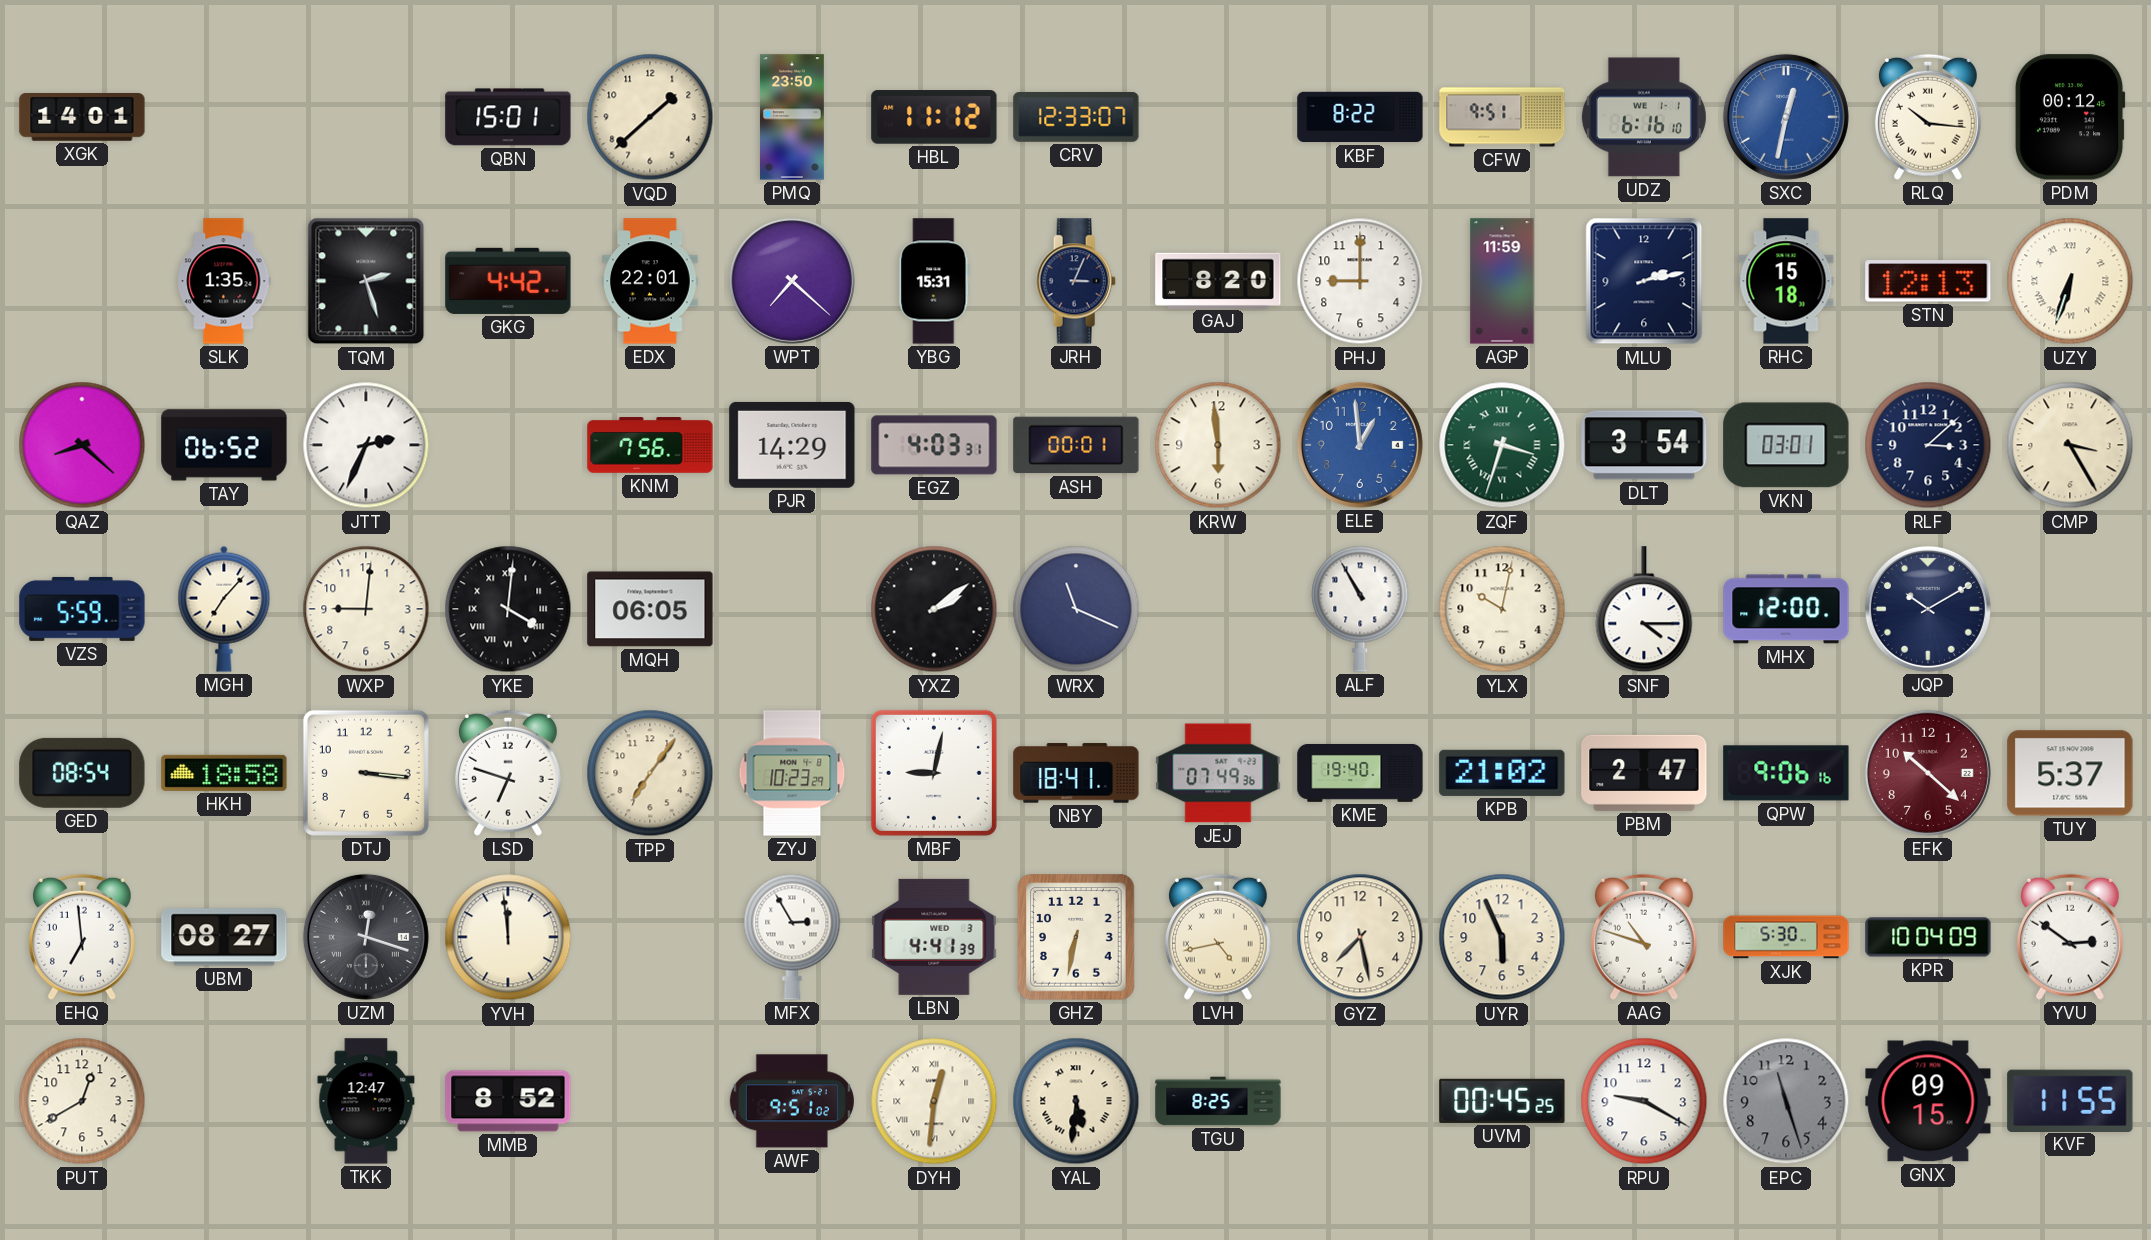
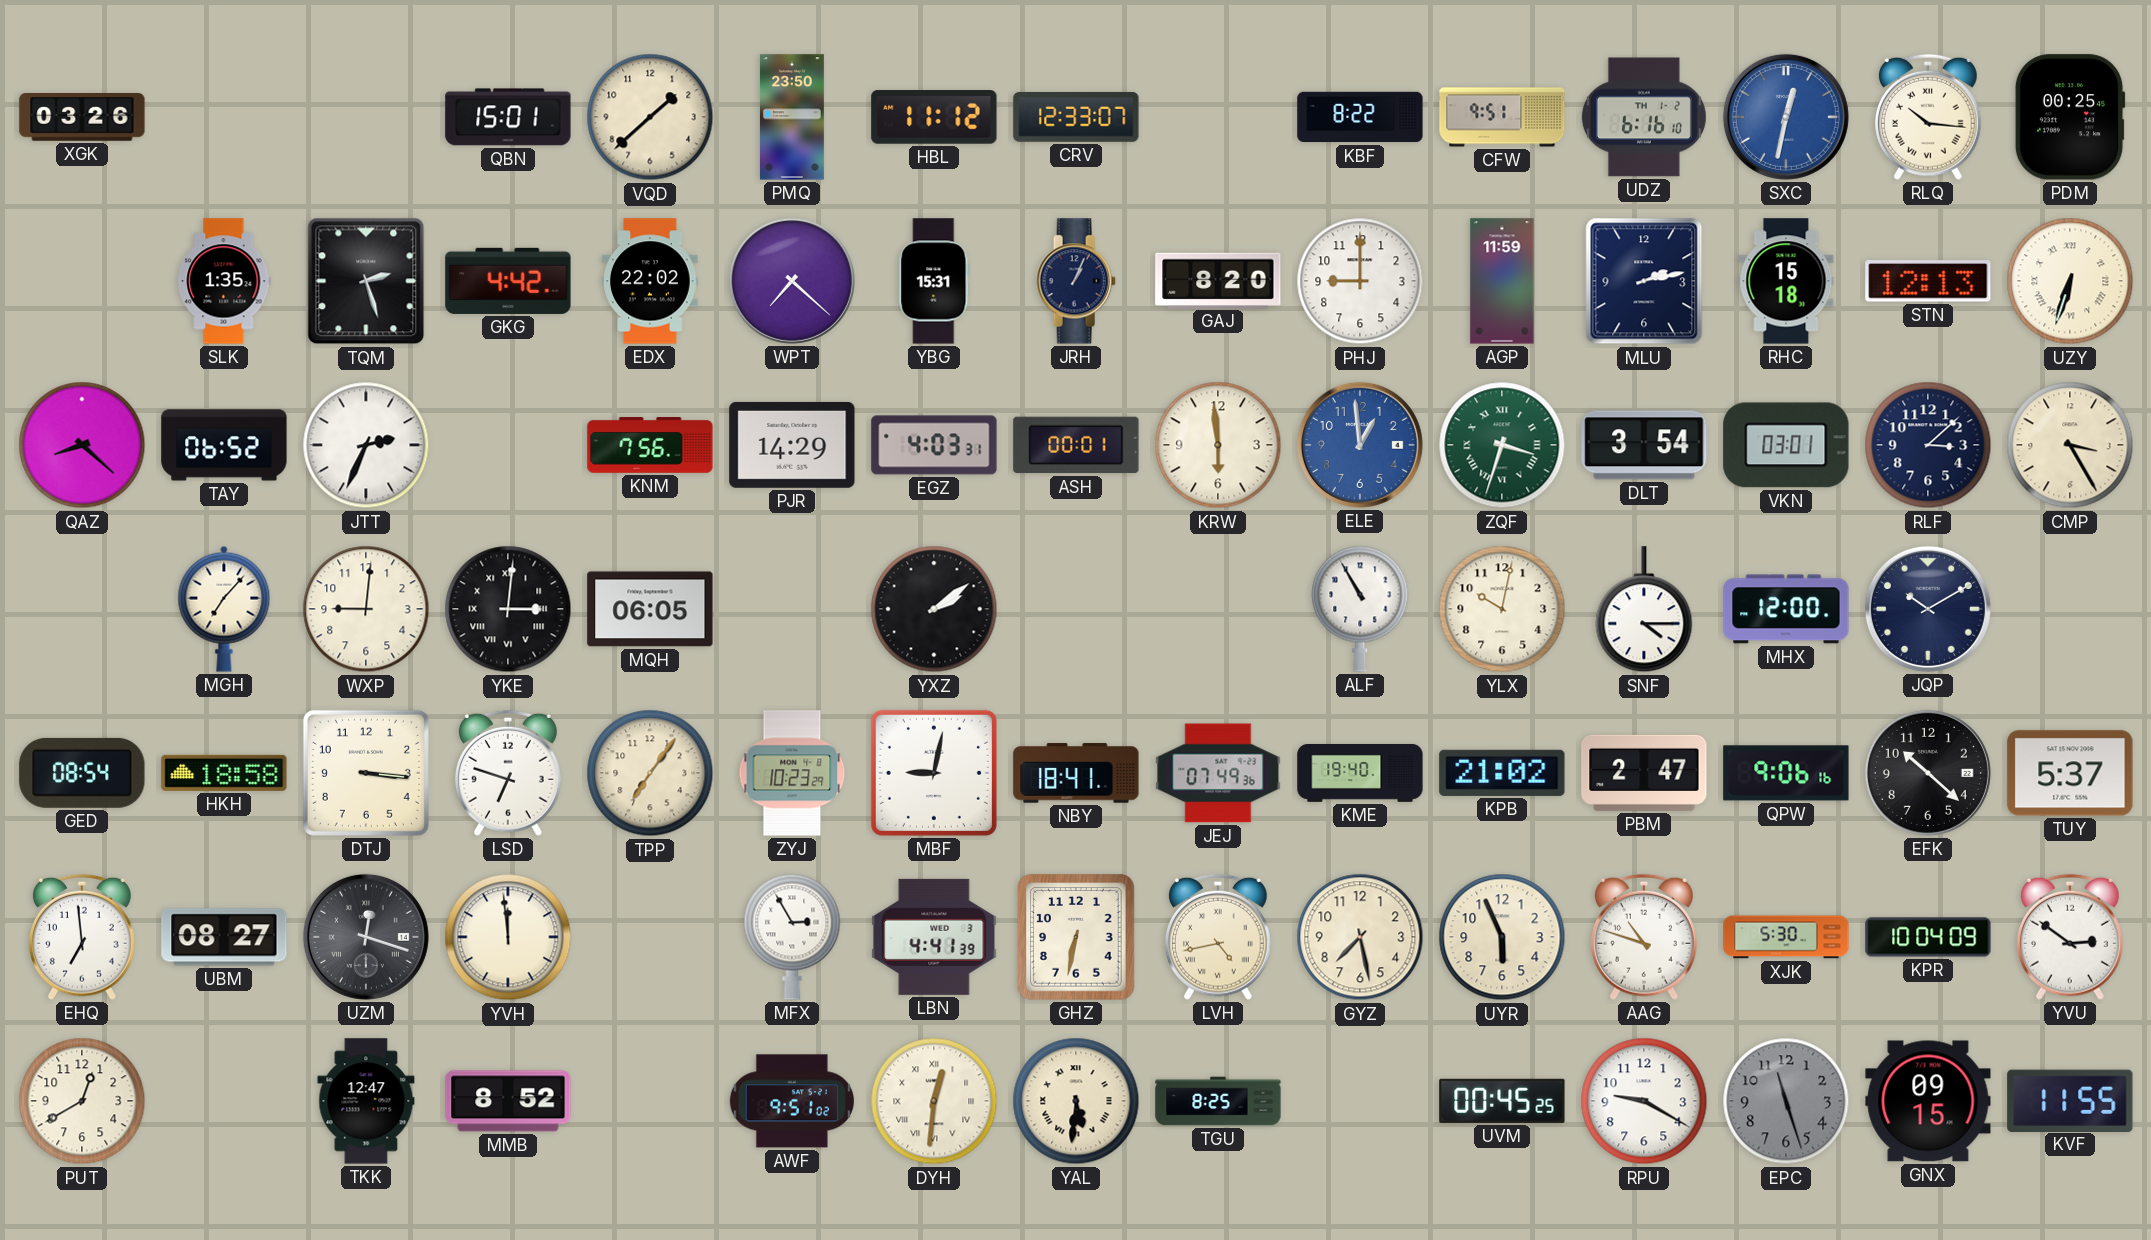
XGK: 14:01 -> 03:26
UDZ date: WE 1-1 -> TH 1-2
PDM: 00:12 -> 00:25
EDX: 22:01 -> 22:02
JRH: 3:04 -> 1:04
VZS: 5:59 -> none
YKE: 4:01 -> 3:01
WRX: 11:19 -> none
EFK dial: burgundy -> black
